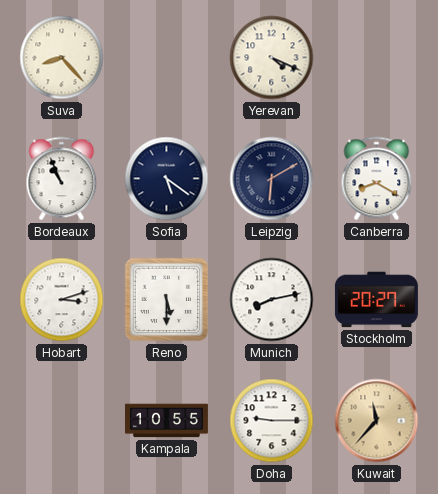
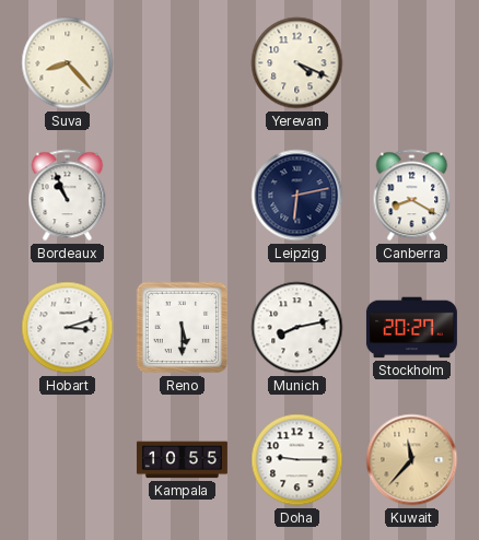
Sofia: 5:21 -> none
Leipzig: 6:10 -> 6:13
